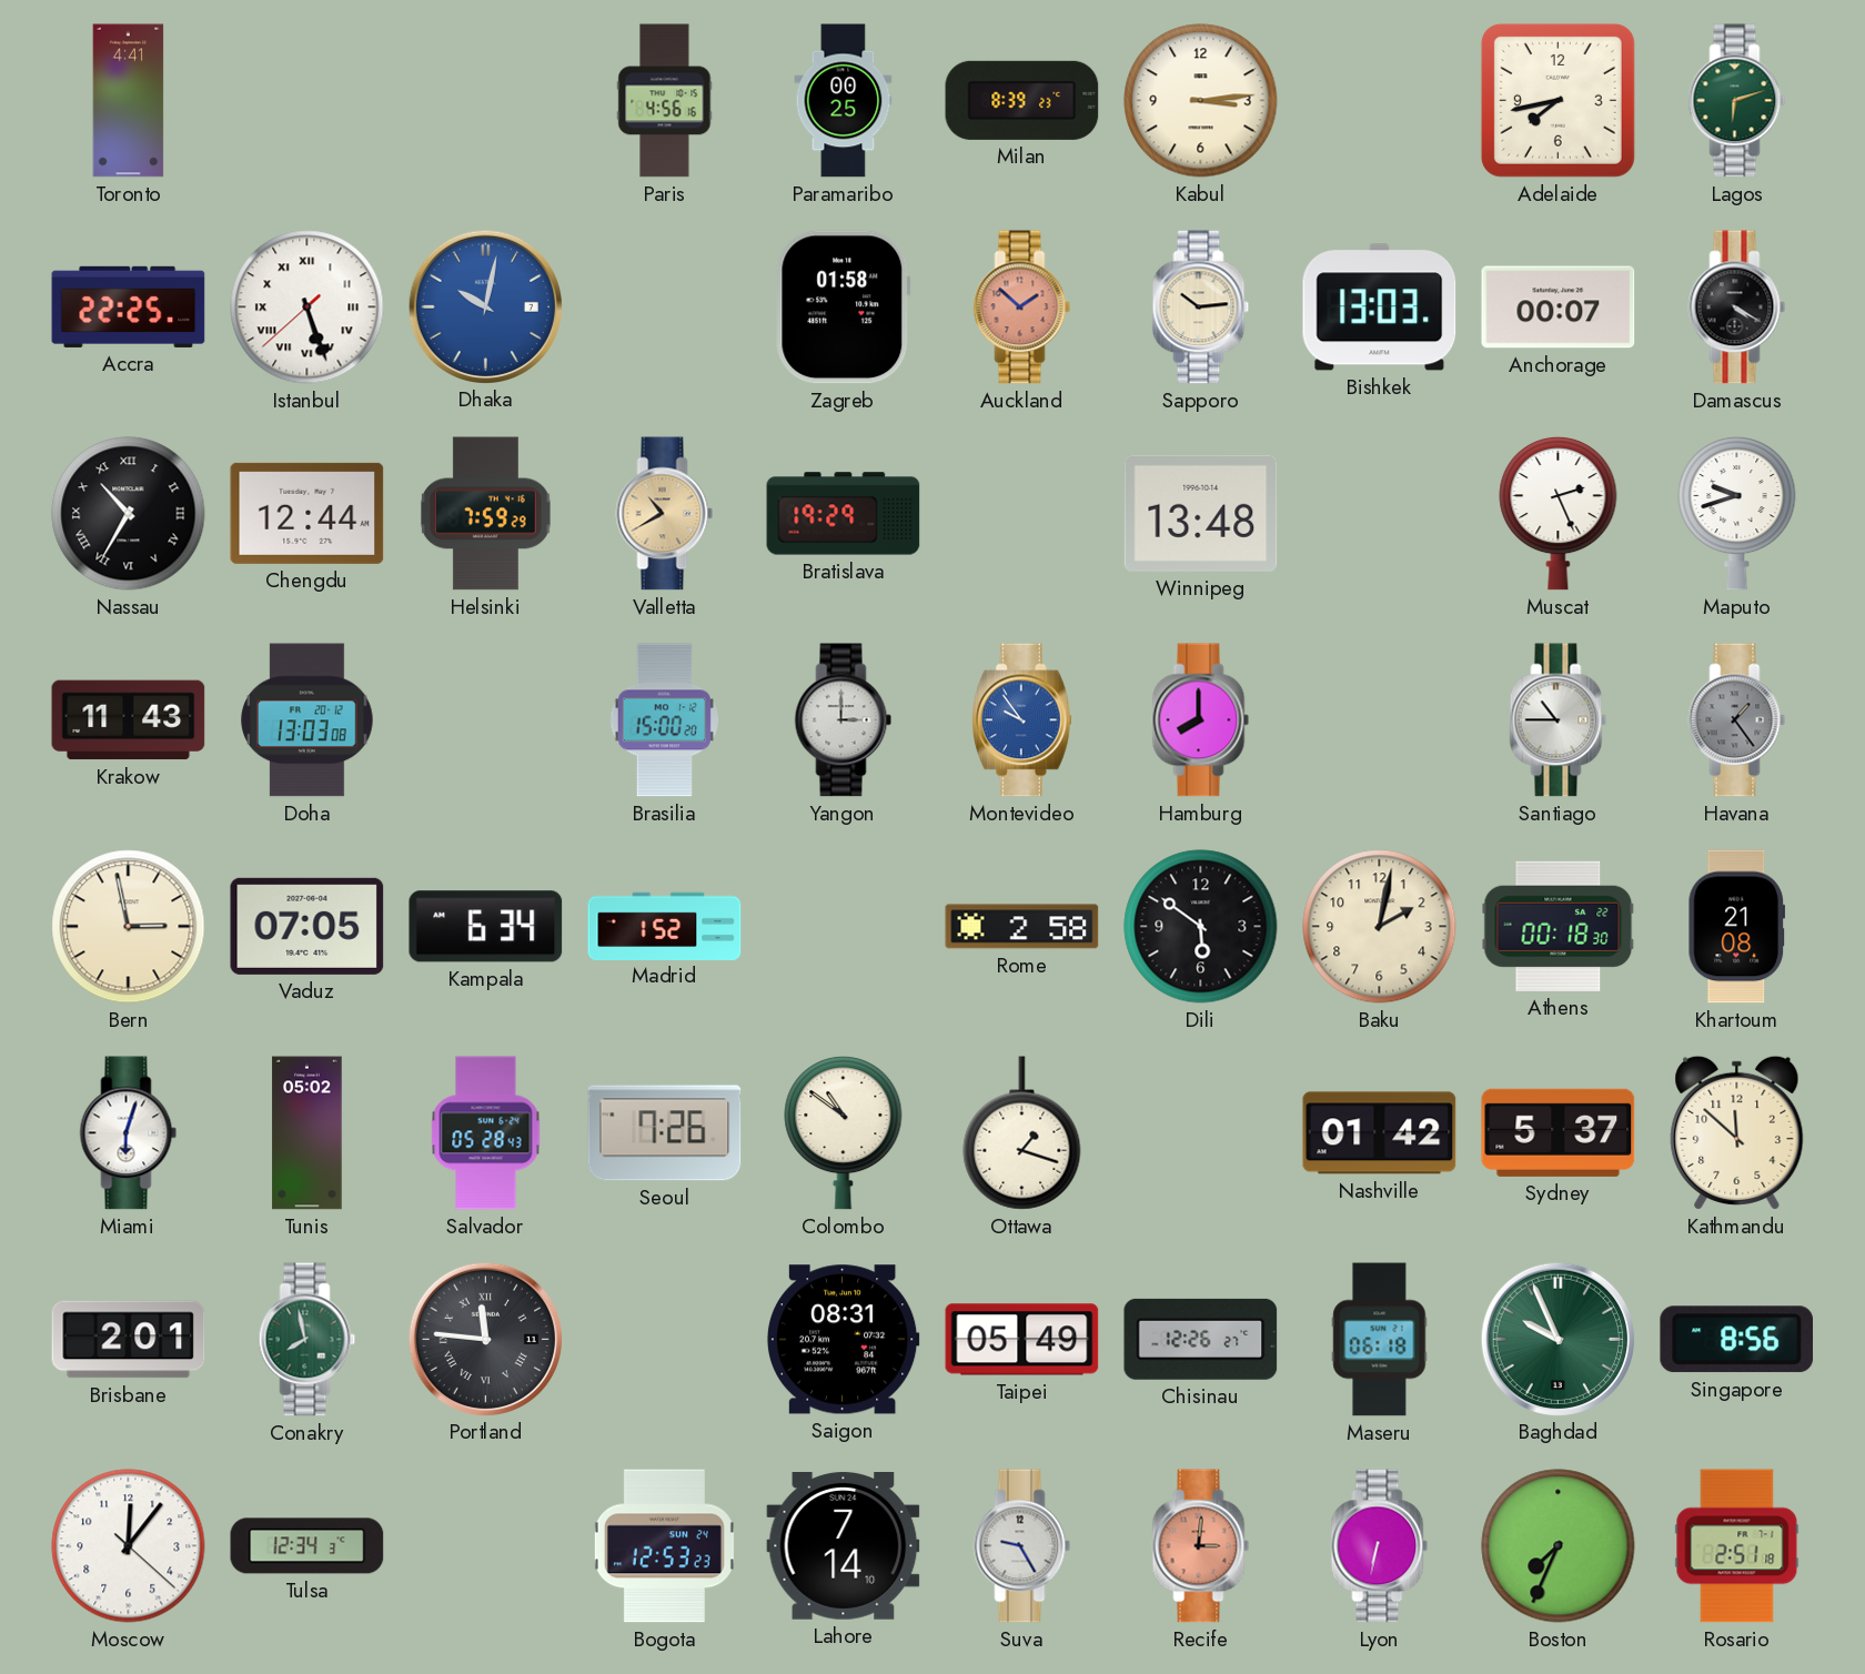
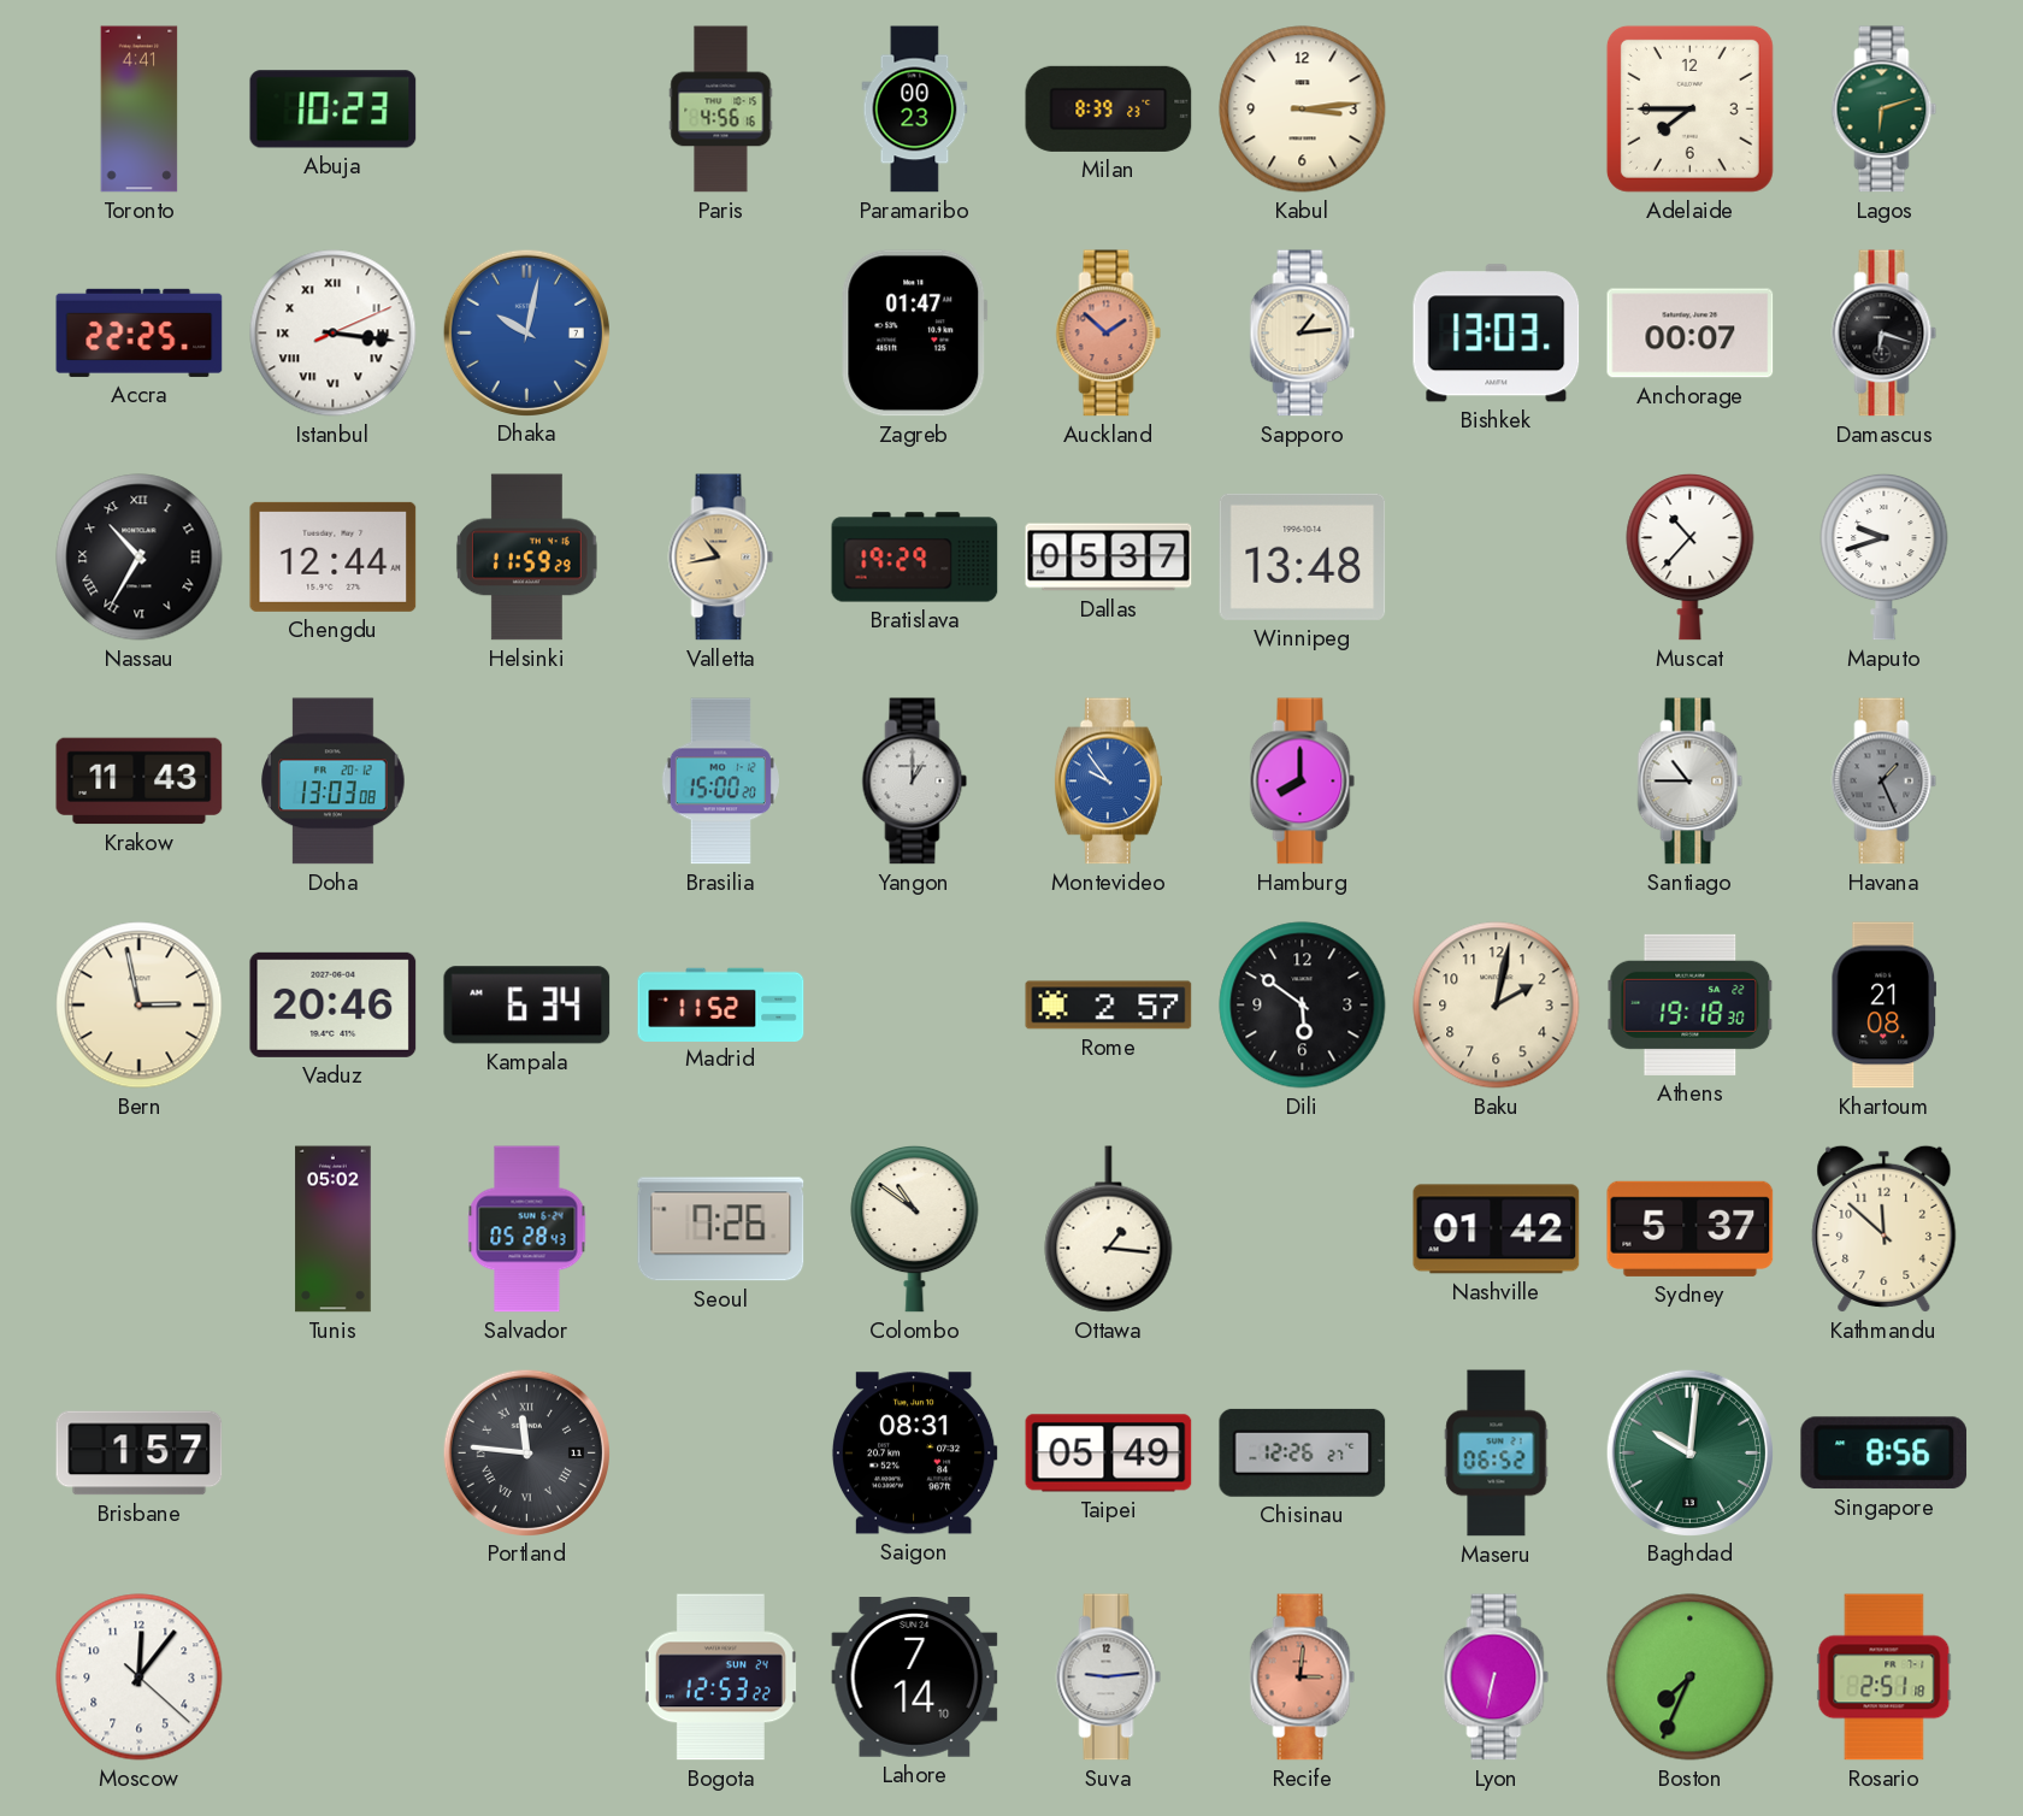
Abuja: none -> 10:23
Paramaribo: 00:25 -> 00:23
Adelaide: 7:43 -> 7:45
Istanbul: 5:26 -> 3:16
Zagreb: 01:58 -> 01:47
Sapporo: 10:14 -> 1:14
Damascus: 4:20 -> 6:18
Helsinki: 7:59 -> 11:59
Valletta: 10:40 -> 10:43
Dallas: none -> 05:37
Muscat: 2:26 -> 10:37
Yangon: 3:00 -> 1:00
Havana: 1:24 -> 1:26
Vaduz: 07:05 -> 20:46
Madrid: 1:52 -> 11:52
Rome: 2:58 -> 2:57
Athens: 00:18 -> 19:18
Miami: 6:03 -> none
Ottawa: 1:18 -> 1:16
Brisbane: 2:01 -> 1:57
Conakry: 7:58 -> none
Maseru: 06:18 -> 06:52
Baghdad: 9:56 -> 10:01
Tulsa: 12:34 -> none
Bogota: 12:53:23 -> 12:53:22
Suva: 9:25 -> 9:14
